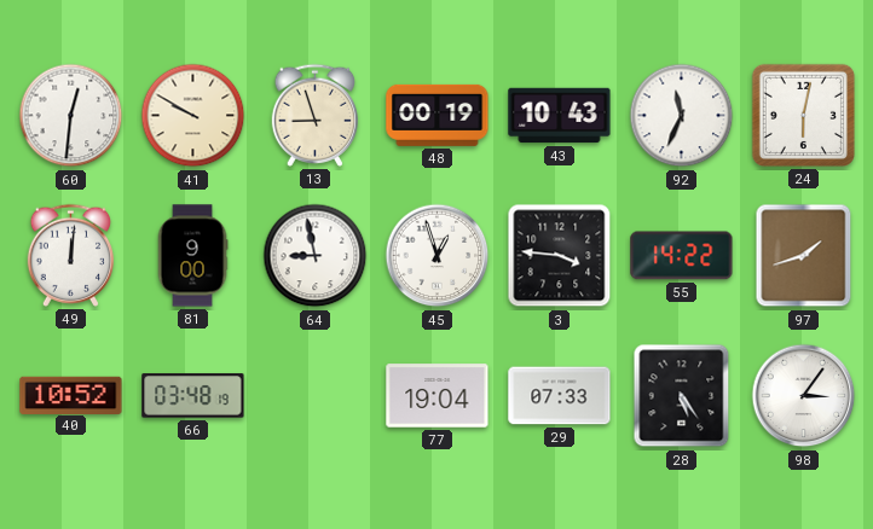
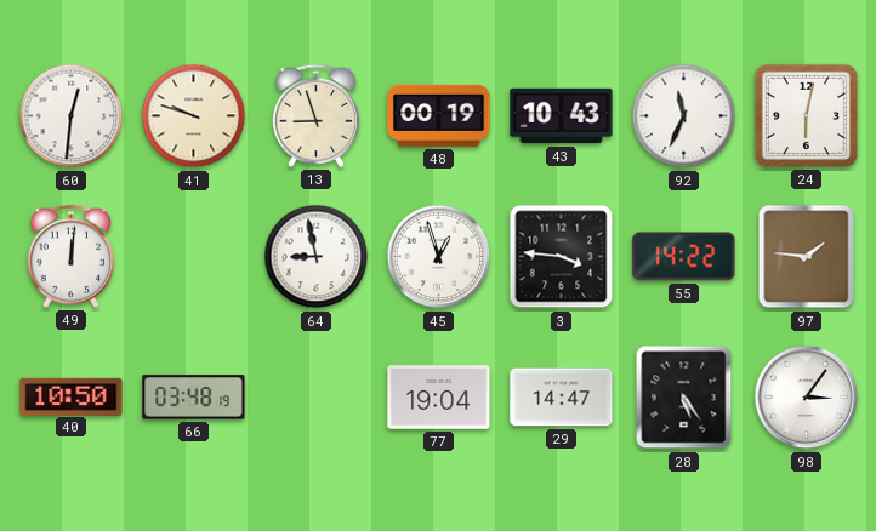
41: 9:50 -> 9:48
81: 9:00 -> none
97: 1:42 -> 1:46
40: 10:52 -> 10:50
29: 07:33 -> 14:47
